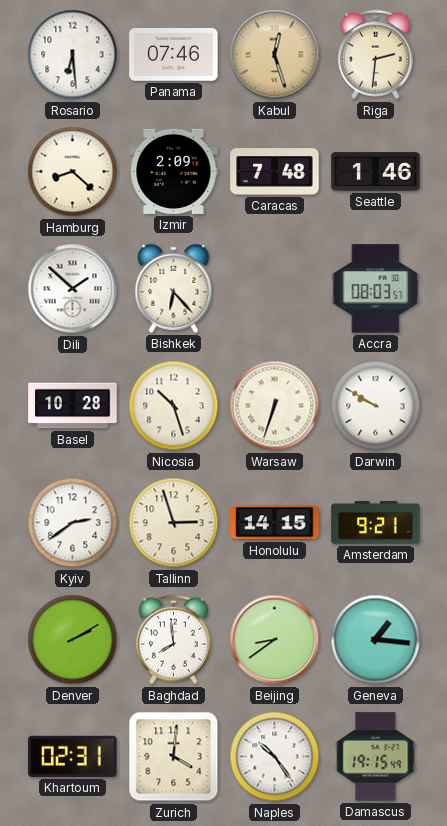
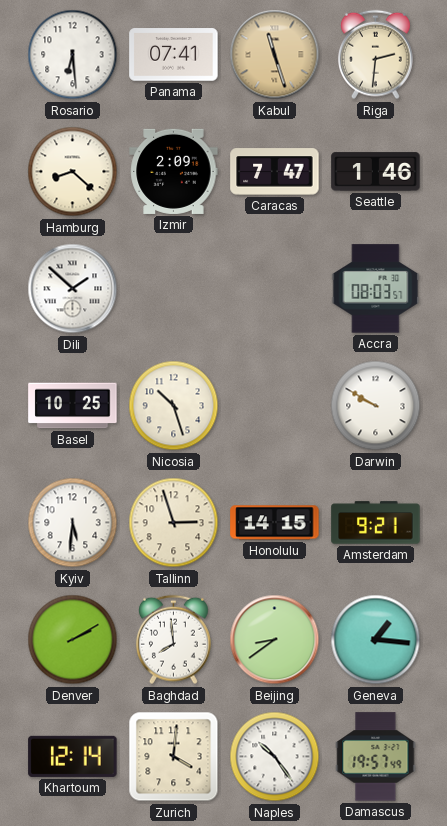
Panama: 07:46 -> 07:41
Kabul: 12:27 -> 11:27
Caracas: 7:48 -> 7:47
Bishkek: 6:23 -> none
Basel: 10:28 -> 10:25
Warsaw: 6:33 -> none
Kyiv: 2:39 -> 5:31
Khartoum: 02:31 -> 12:14
Damascus: 19:15 -> 19:57
